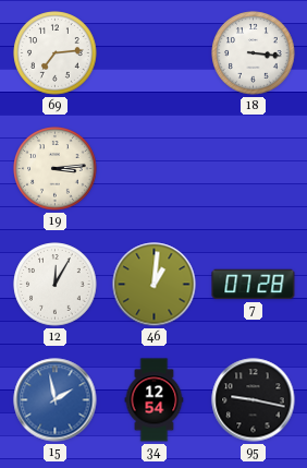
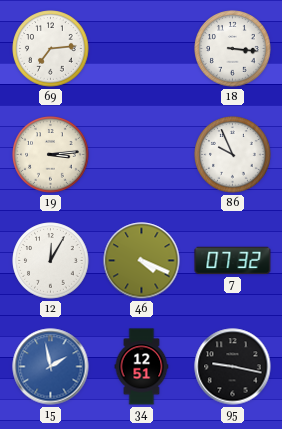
86: none -> 9:56
46: 1:01 -> 4:19
7: 07:28 -> 07:32
34: 12:54 -> 12:51
